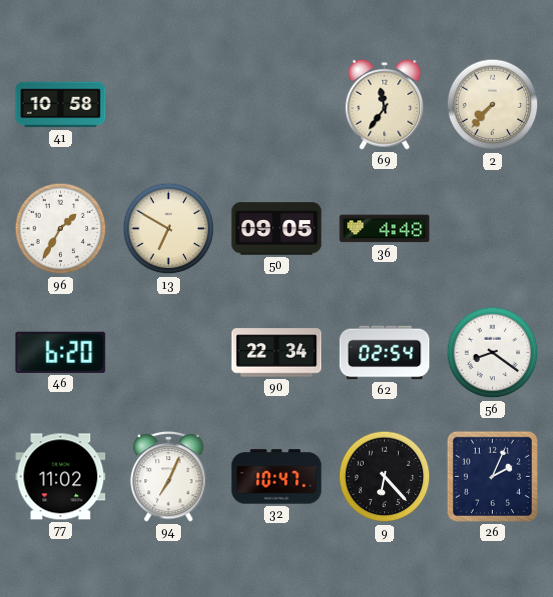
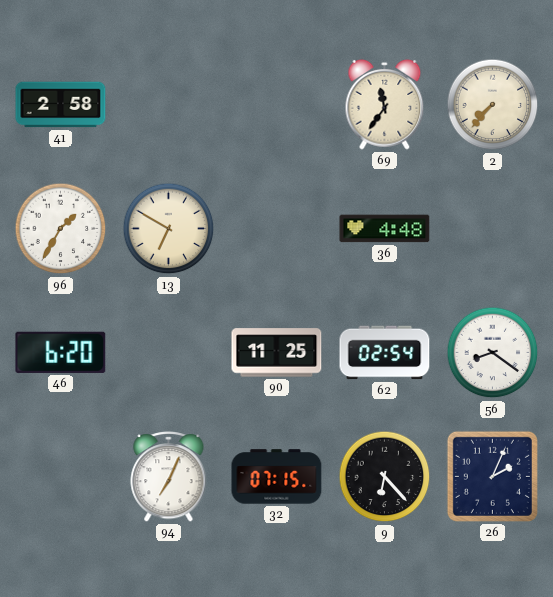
41: 10:58 -> 2:58
50: 09:05 -> none
90: 22:34 -> 11:25
77: 11:02 -> none
32: 10:47 -> 07:15
